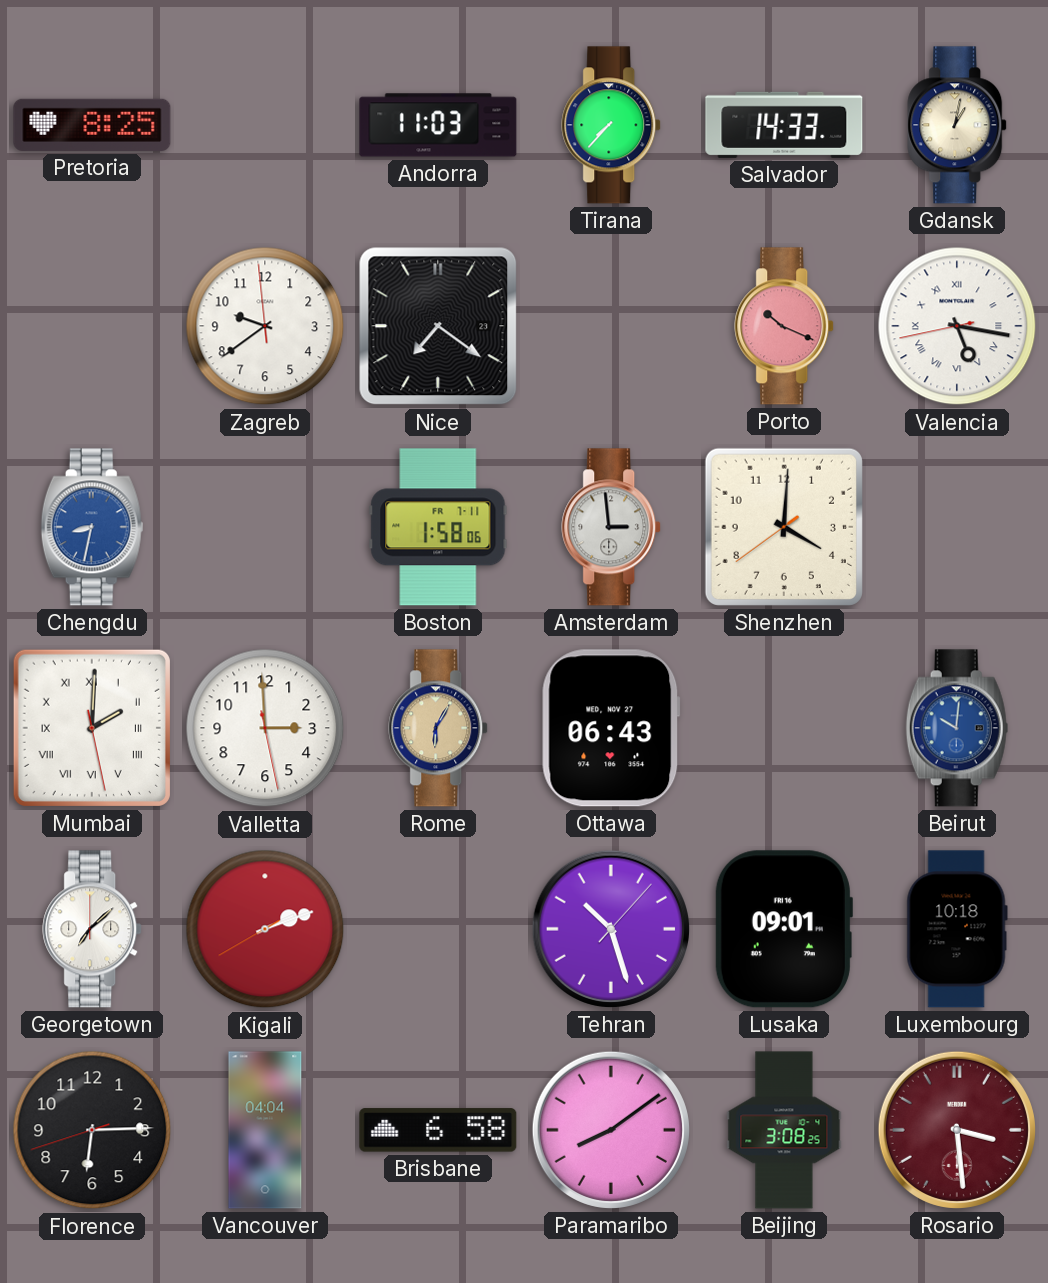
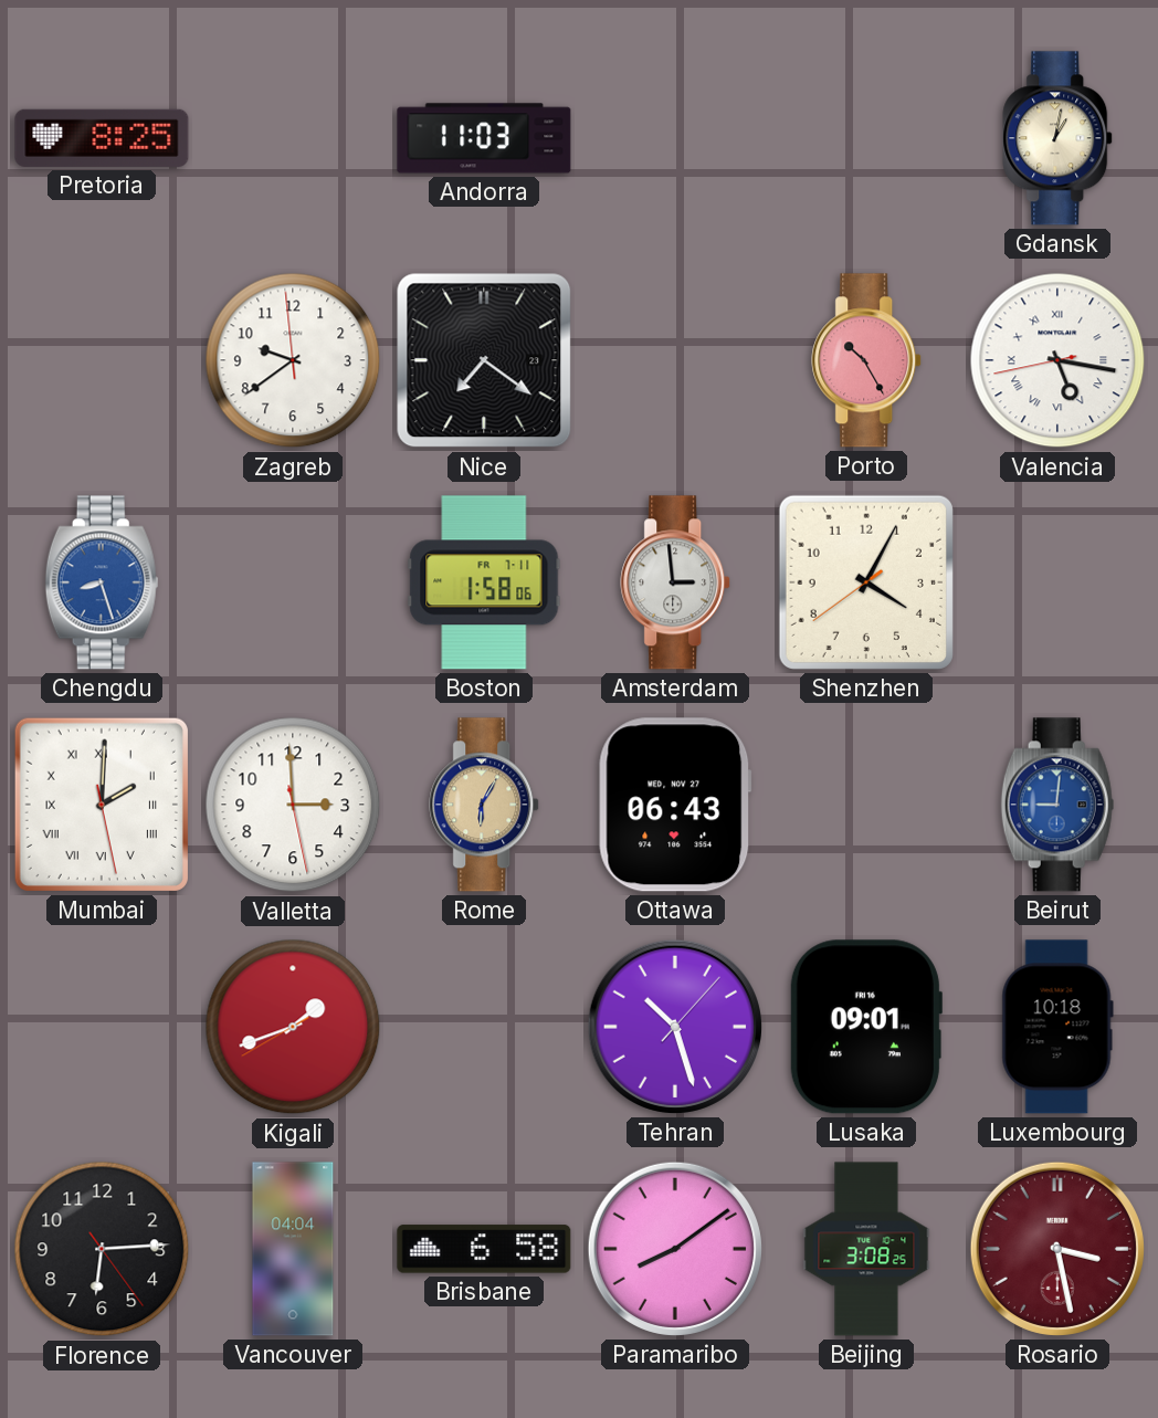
Tirana: 7:37 -> none
Salvador: 14:33 -> none
Porto: 10:19 -> 10:25
Chengdu: 8:32 -> 8:27
Shenzhen: 4:00 -> 4:04
Beirut: 10:01 -> 9:01
Georgetown: 7:08 -> none
Kigali: 2:11 -> 1:41
Florence: 6:14:42 -> 6:14:24
Rosario: 3:29 -> 3:28
